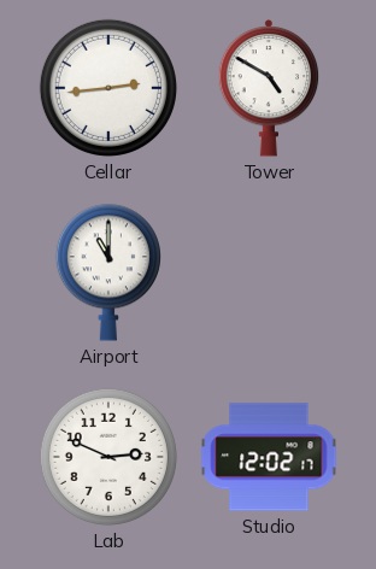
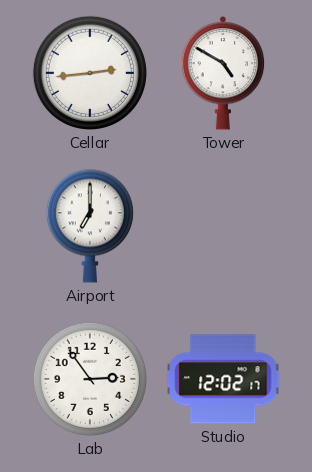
Airport: 11:00 -> 7:00
Lab: 2:49 -> 2:54
